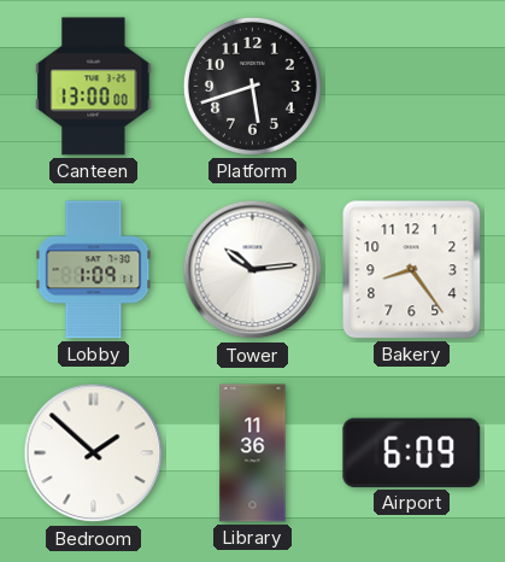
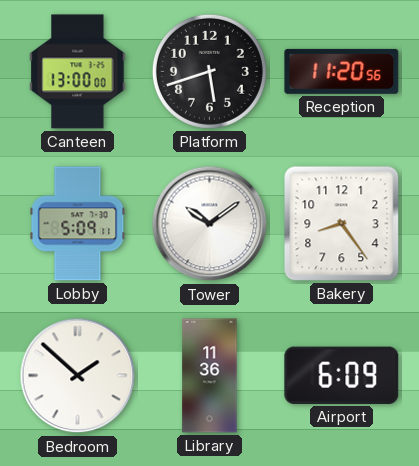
Reception: none -> 11:20
Lobby: 1:09 -> 5:09
Tower: 10:14 -> 10:09
